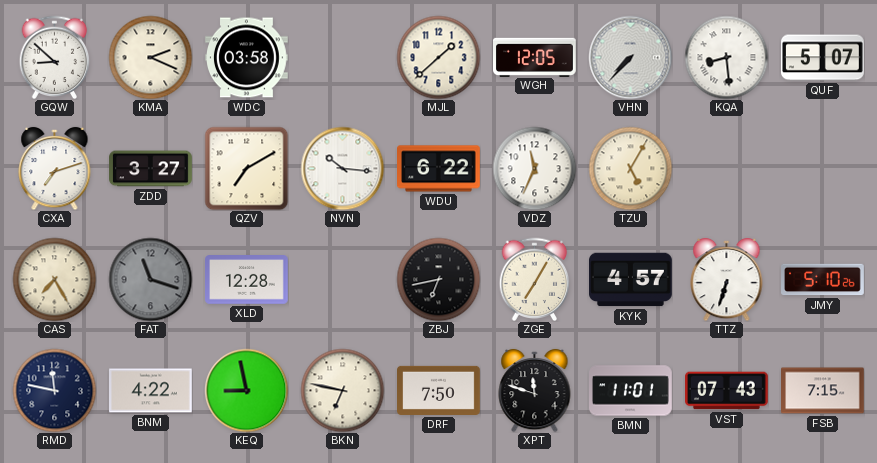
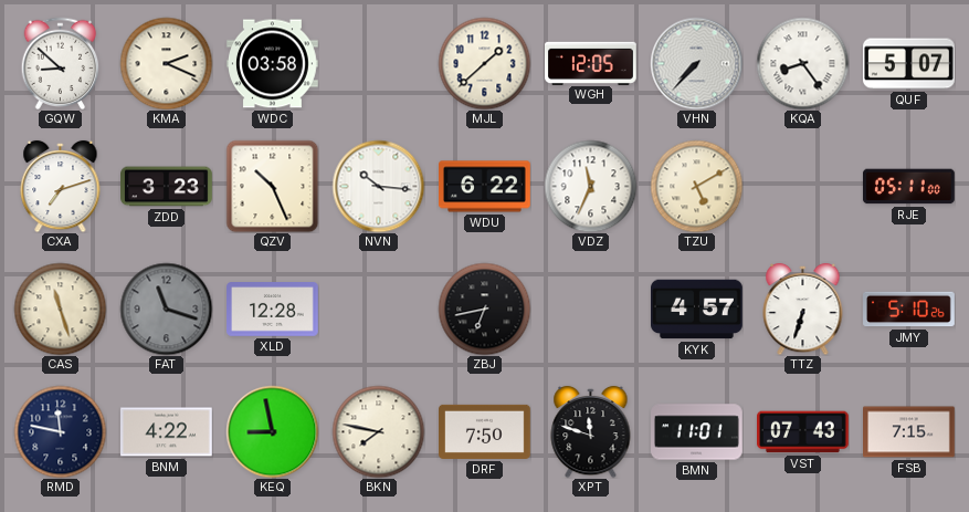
KQA: 8:29 -> 8:24
ZDD: 3:27 -> 3:23
QZV: 7:10 -> 10:26
TZU: 5:05 -> 5:10
RJE: none -> 05:11
CAS: 7:25 -> 11:27
ZGE: 7:05 -> none
BKN: 6:47 -> 7:47
